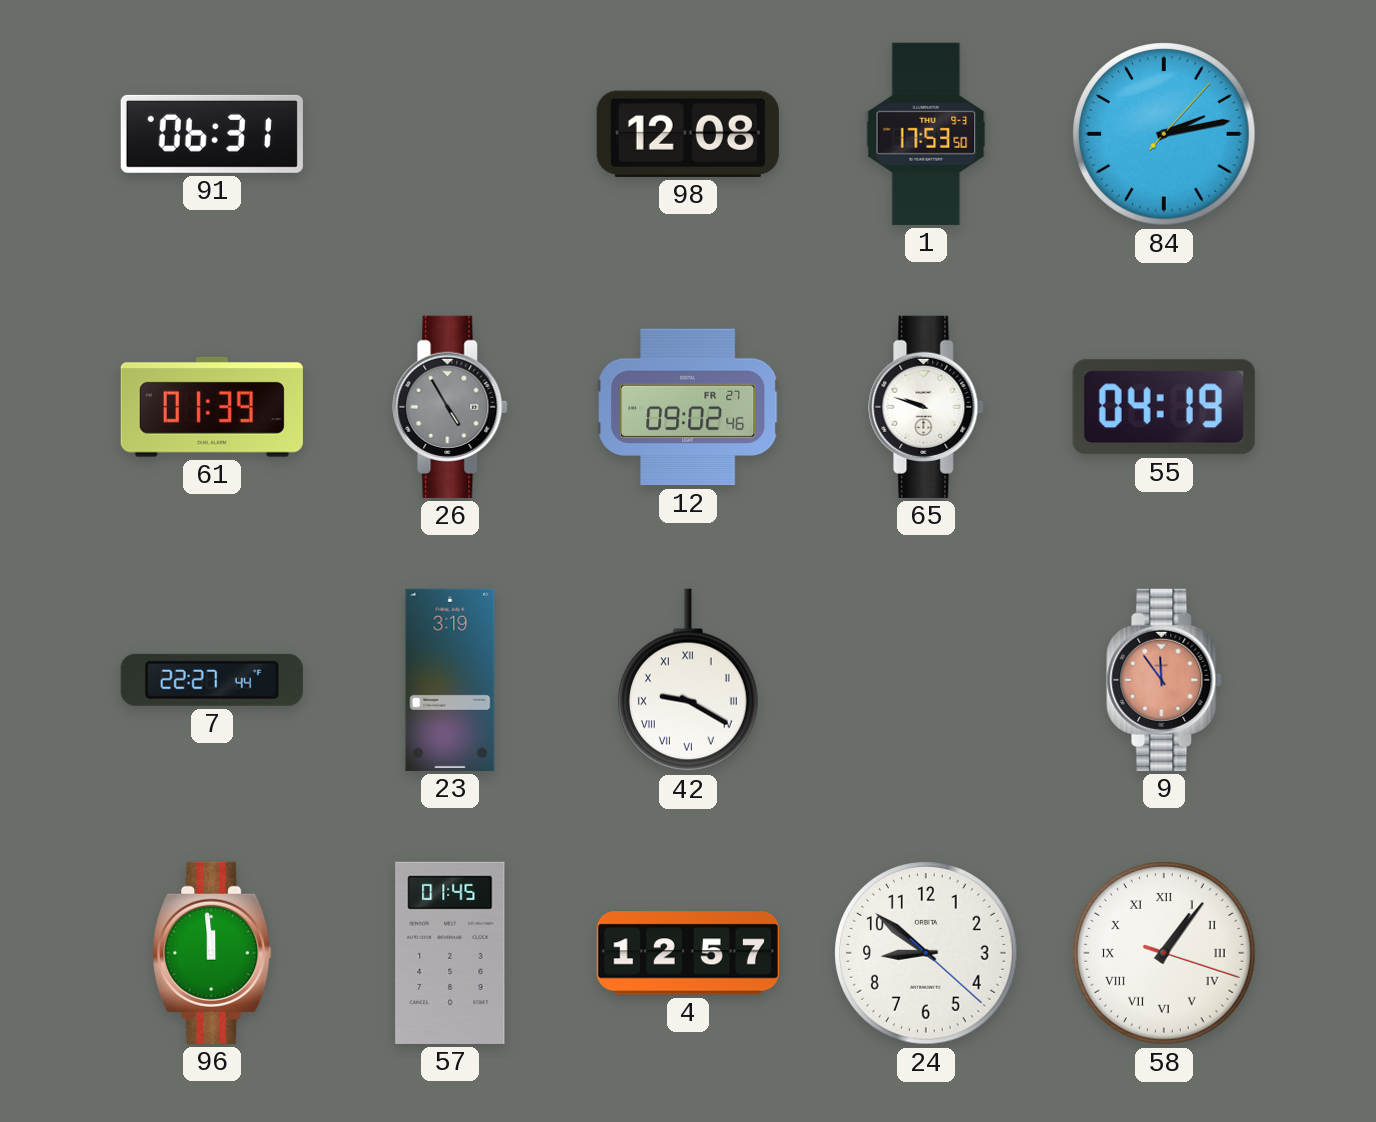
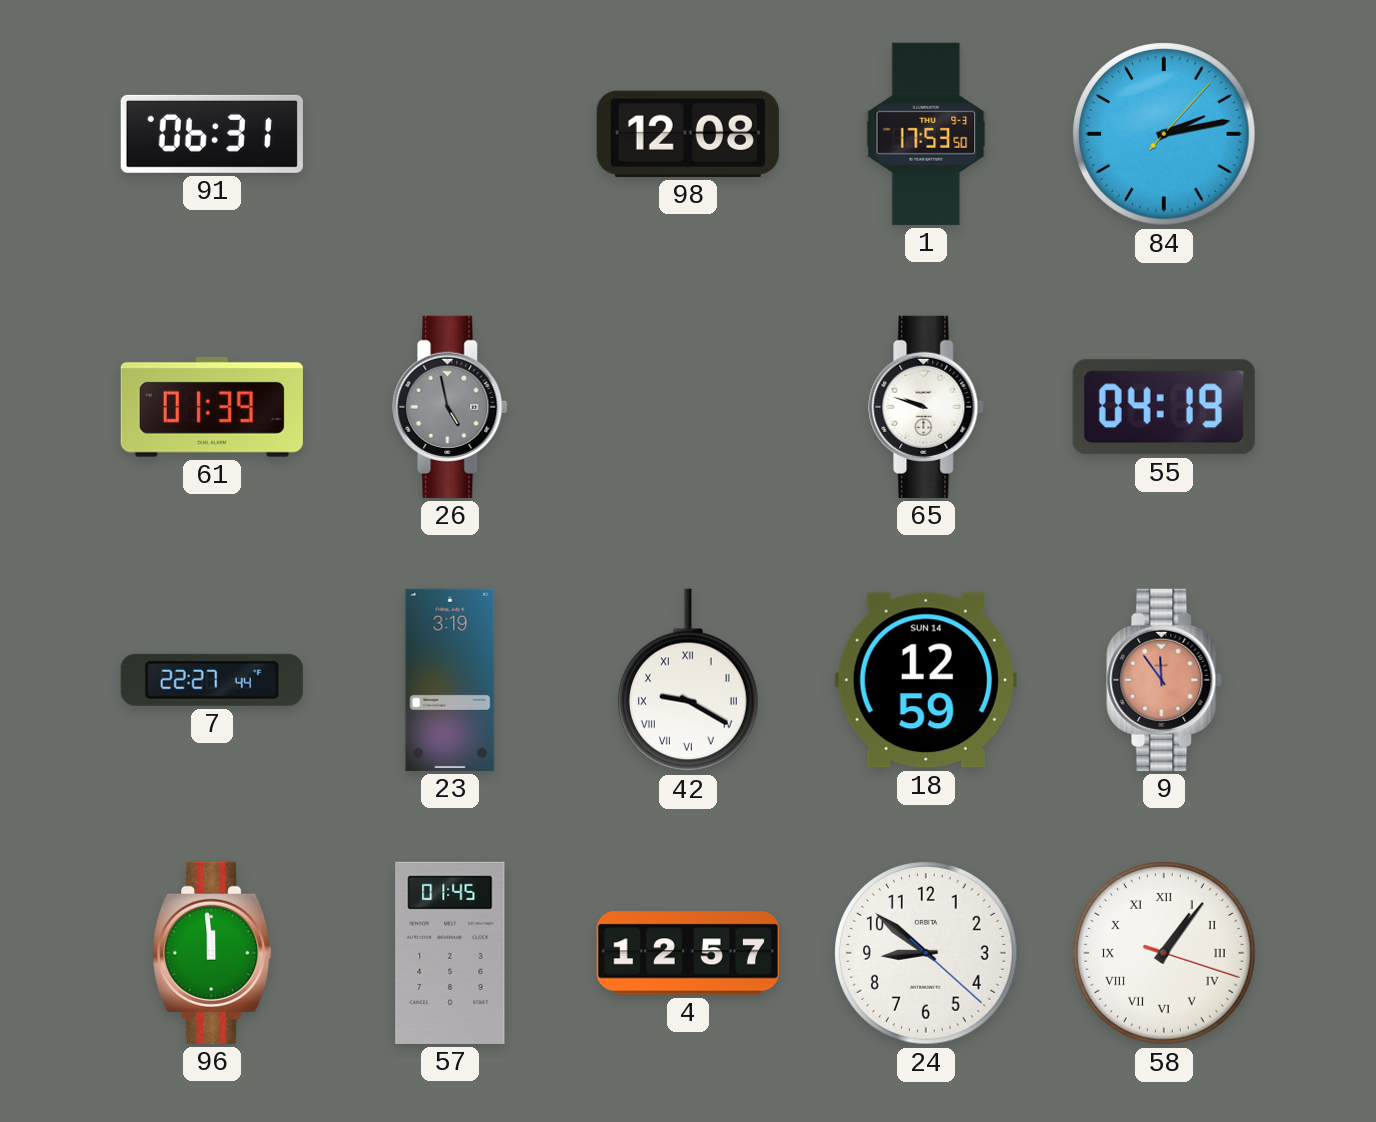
26: 4:55 -> 4:58
12: 09:02 -> none
18: none -> 12:59
